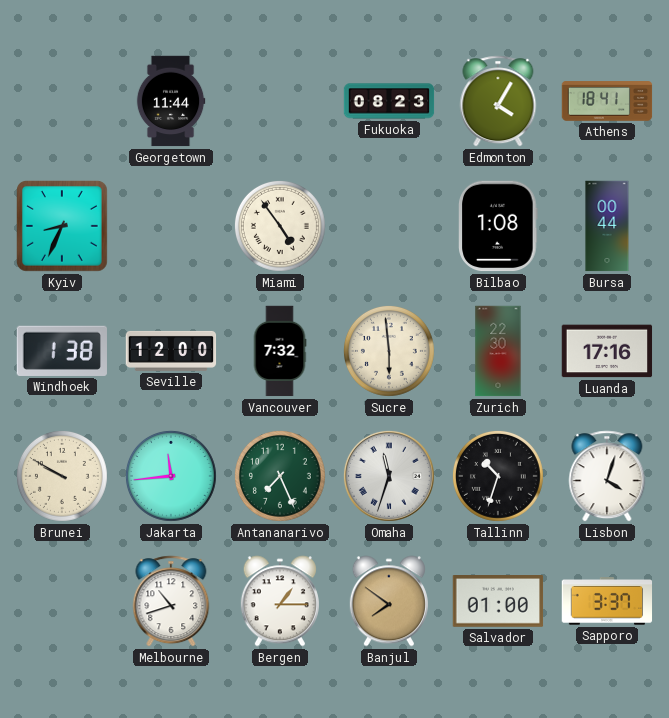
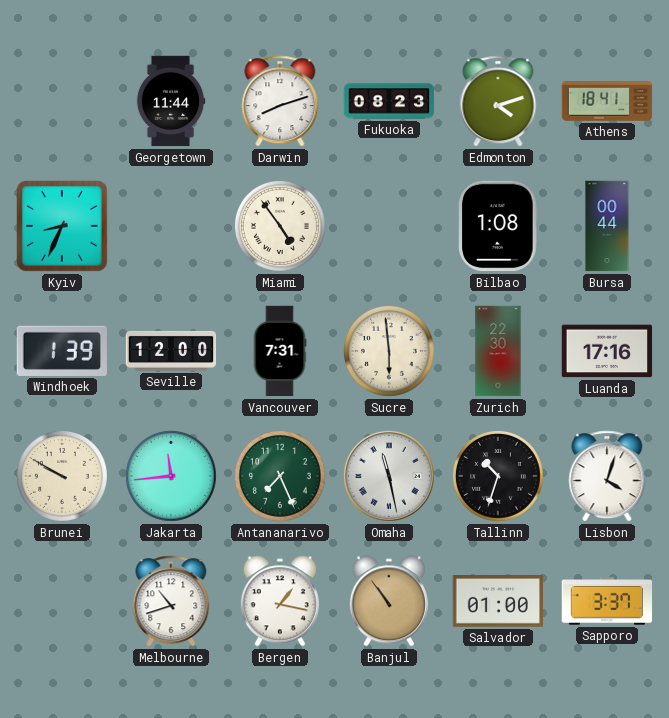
Darwin: none -> 8:12
Edmonton: 4:05 -> 4:12
Windhoek: 1:38 -> 1:39
Vancouver: 7:32 -> 7:31
Omaha: 11:33 -> 11:28
Bergen: 1:15 -> 1:17
Banjul: 7:51 -> 10:54
